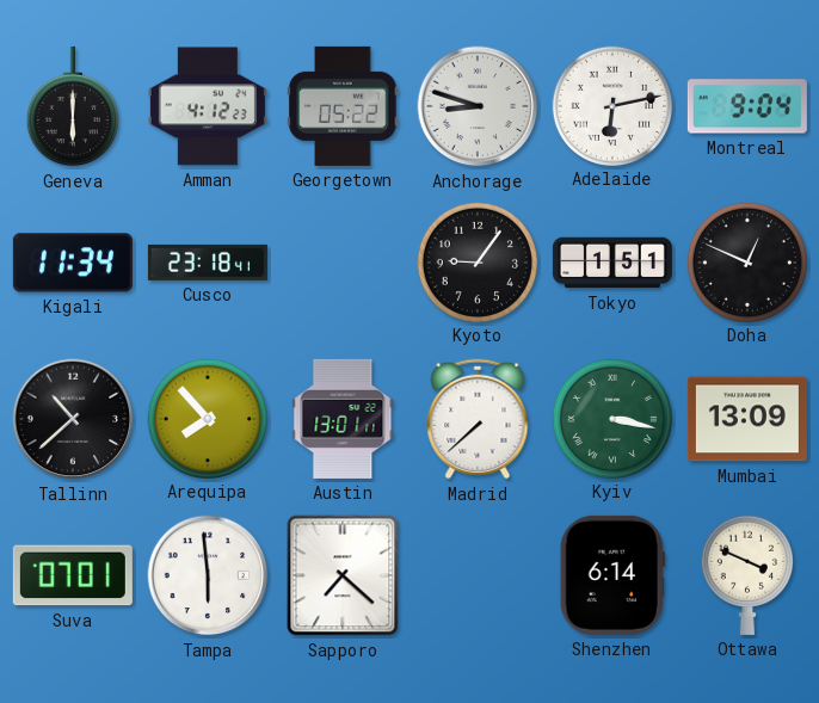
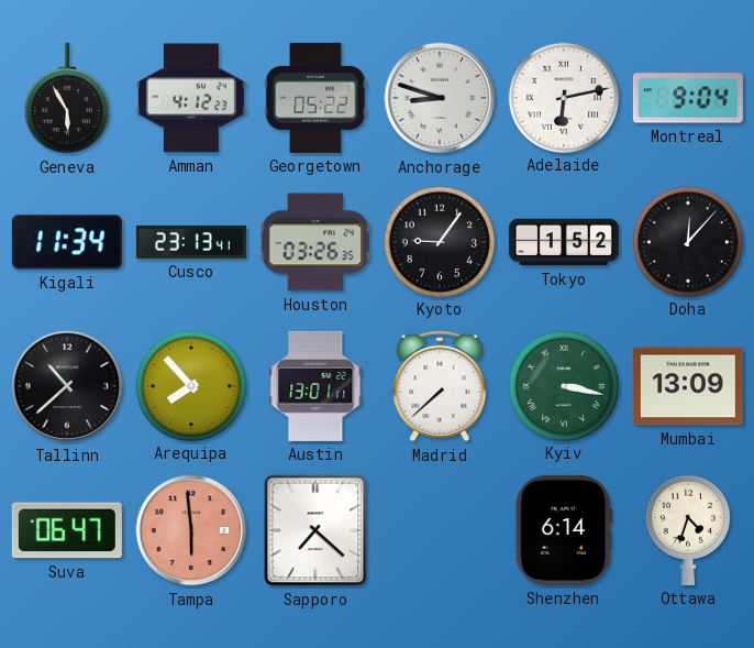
Geneva: 6:00 -> 5:55
Cusco: 23:18 -> 23:13
Houston: none -> 03:26
Tokyo: 1:51 -> 1:52
Doha: 12:49 -> 12:07
Suva: 07:01 -> 06:47
Tampa dial: white -> salmon
Ottawa: 3:49 -> 4:33
